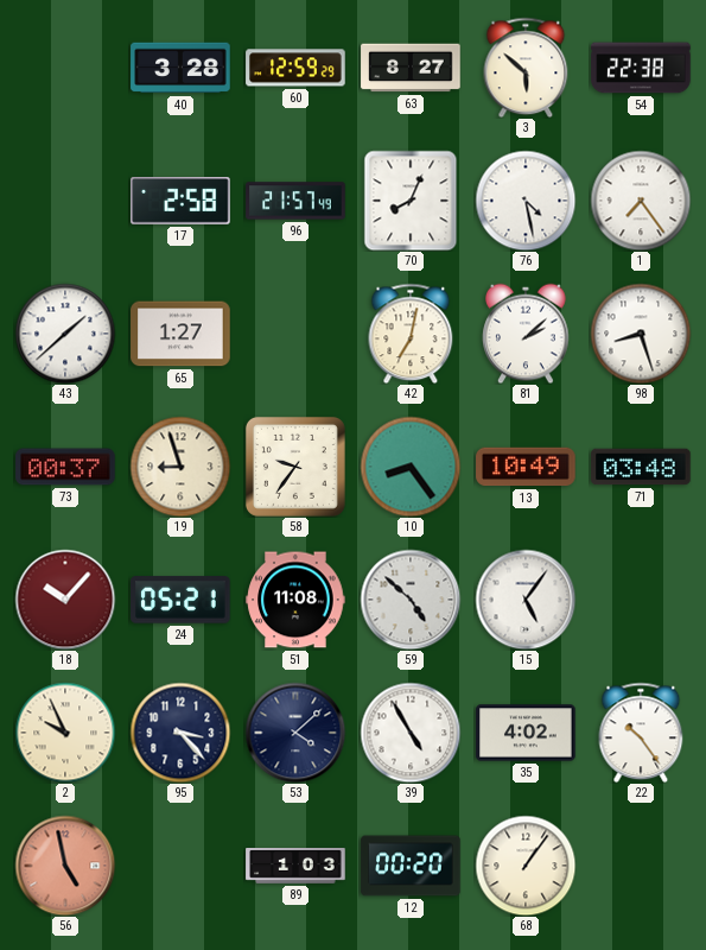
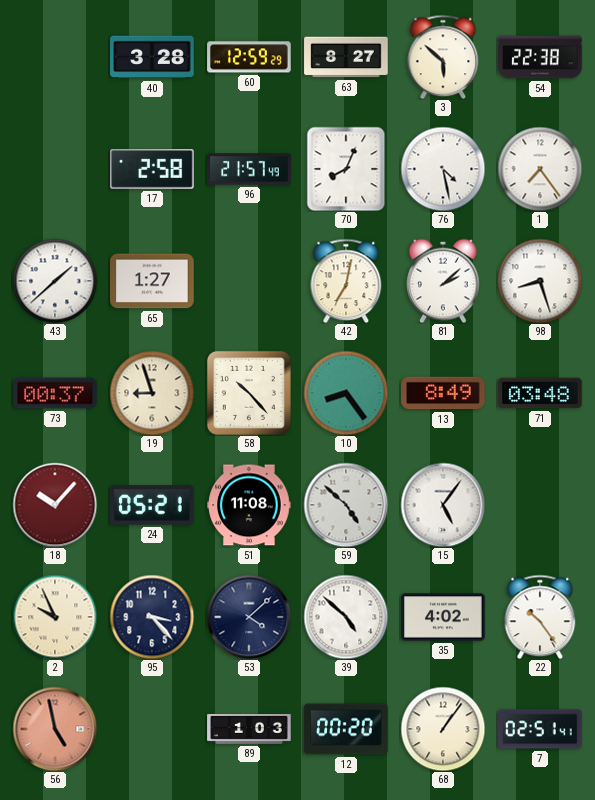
58: 9:36 -> 10:23
13: 10:49 -> 8:49
39: 4:55 -> 4:52
7: none -> 02:51
